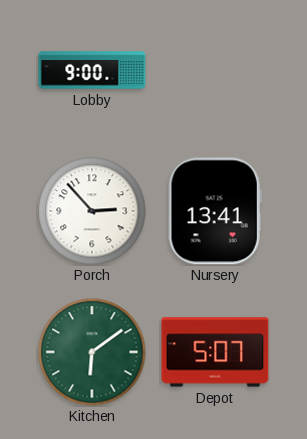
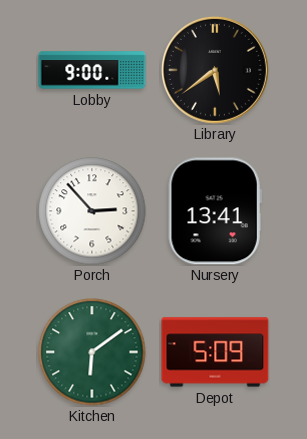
Library: none -> 5:39
Depot: 5:07 -> 5:09
